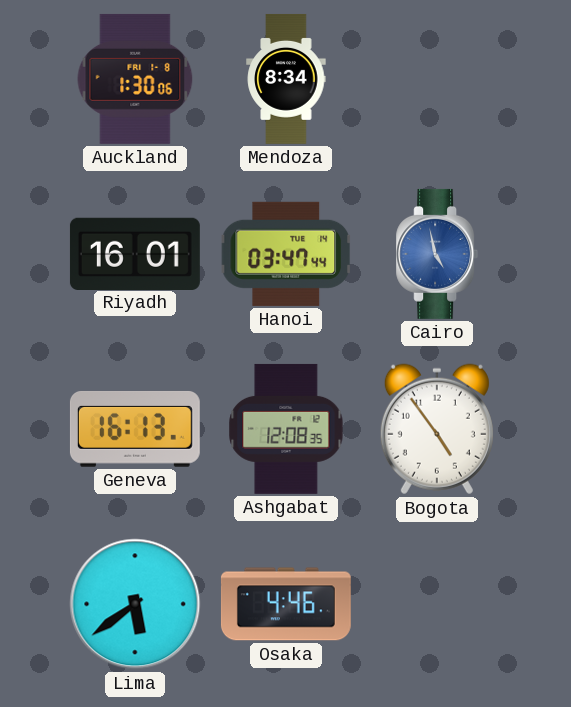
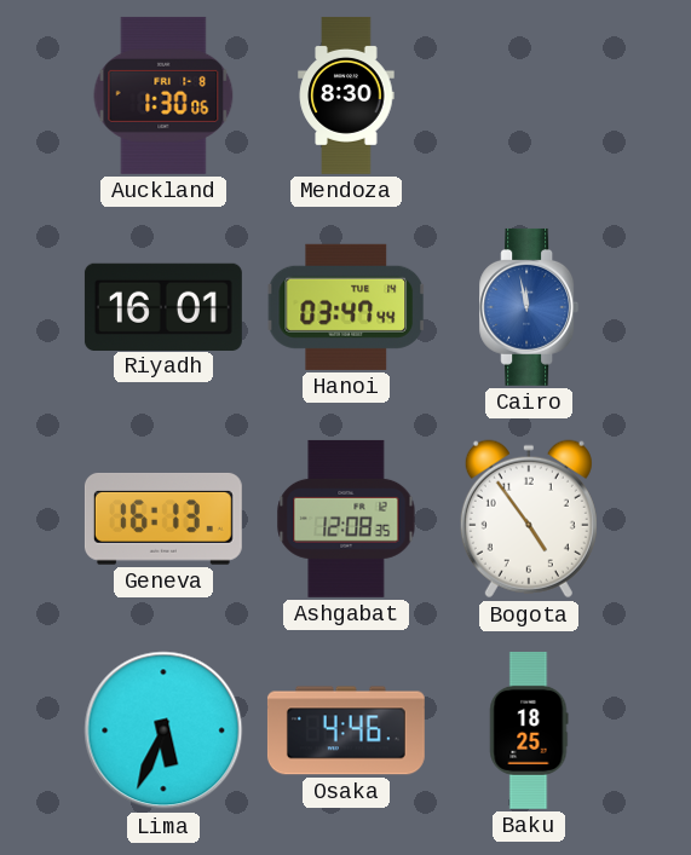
Mendoza: 8:34 -> 8:30
Cairo: 4:58 -> 11:58
Lima: 5:39 -> 5:34
Baku: none -> 18:25
